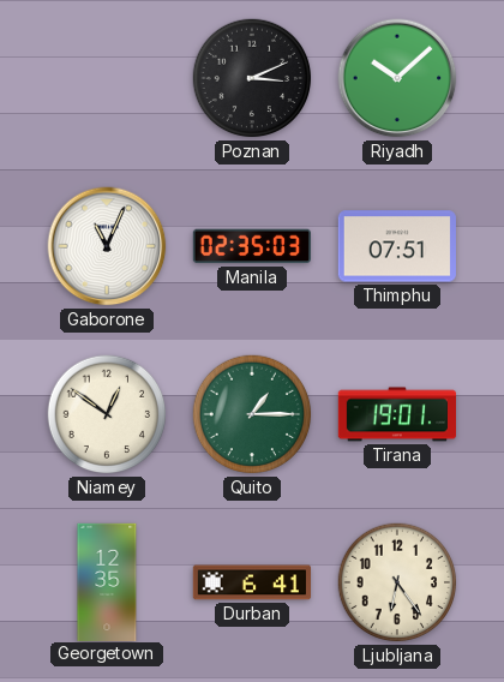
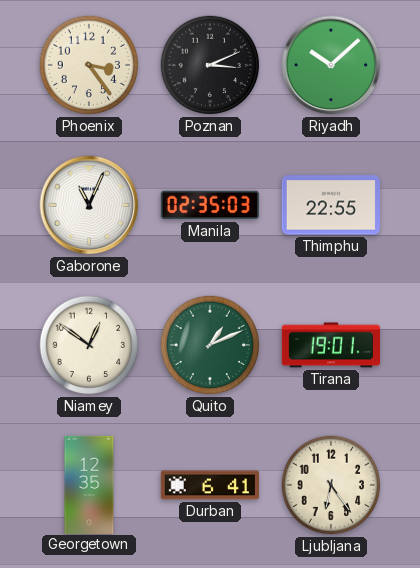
Phoenix: none -> 3:24
Thimphu: 07:51 -> 22:55
Quito: 1:15 -> 1:11
